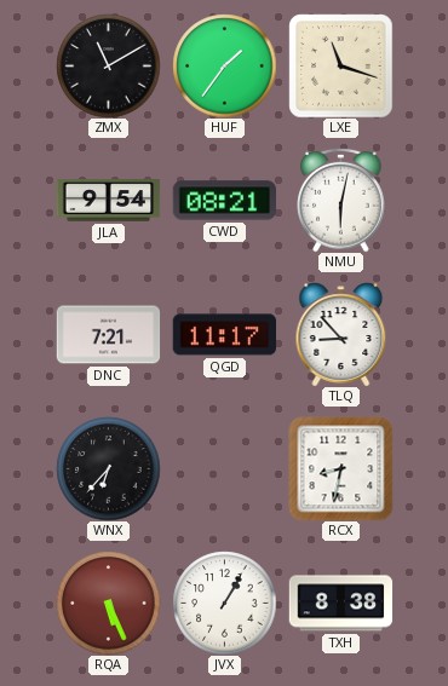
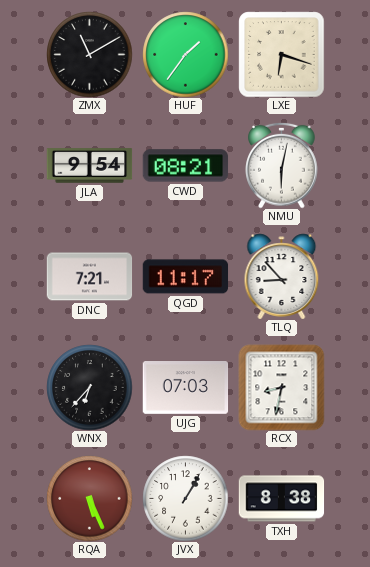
LXE: 11:18 -> 6:18
UJG: none -> 07:03
